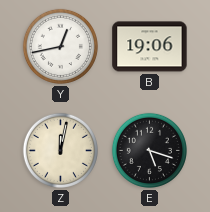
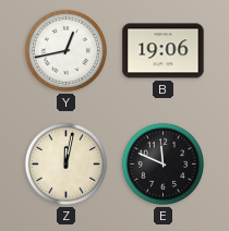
E: 5:18 -> 11:49
